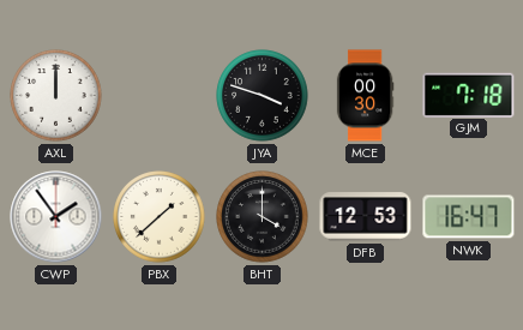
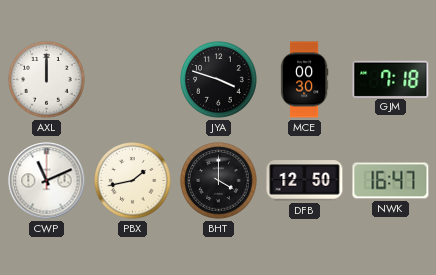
CWP: 1:54 -> 11:11
PBX: 1:38 -> 1:43
DFB: 12:53 -> 12:50
